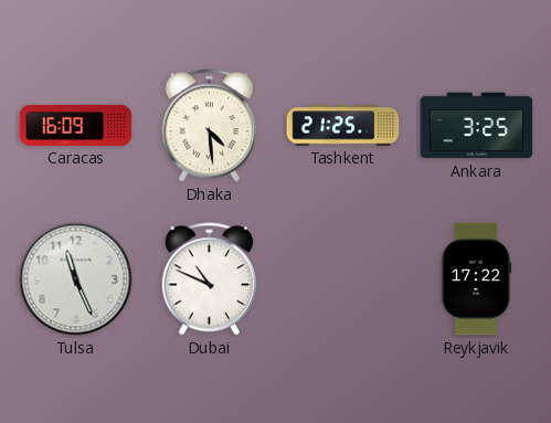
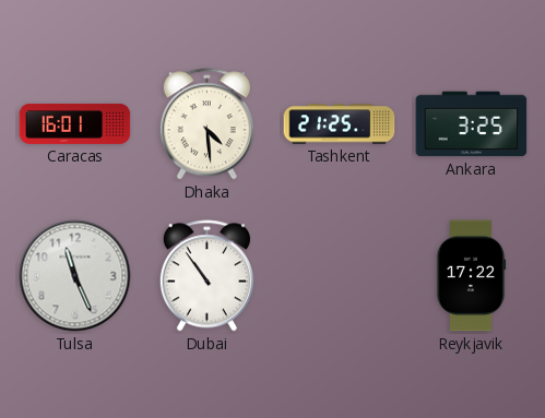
Caracas: 16:09 -> 16:01
Dubai: 10:49 -> 10:54
